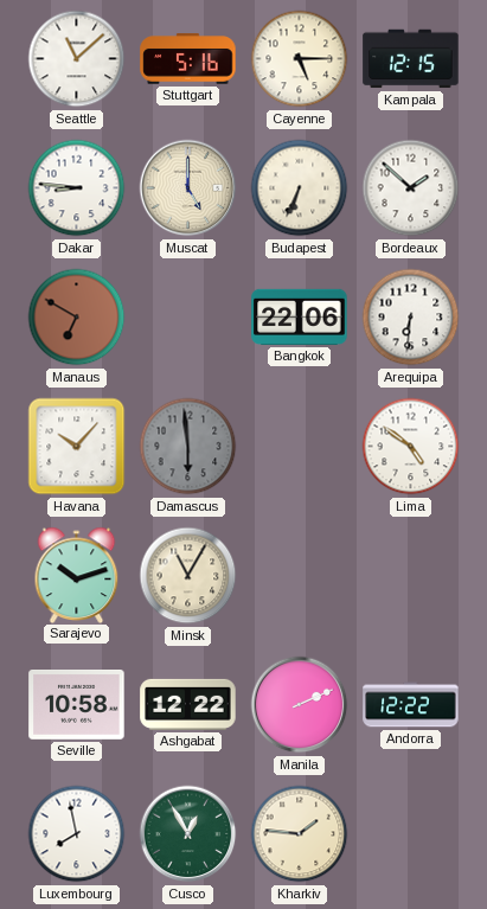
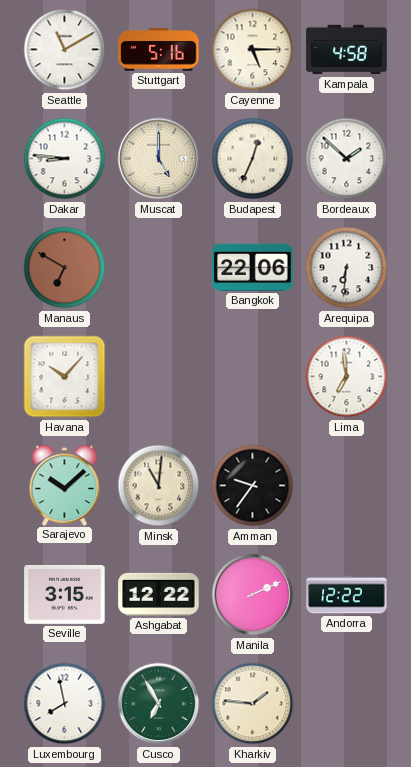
Seattle: 11:08 -> 11:10
Kampala: 12:15 -> 4:58
Budapest: 6:34 -> 12:34
Damascus: 5:59 -> none
Lima: 4:51 -> 6:59
Sarajevo: 10:12 -> 10:08
Minsk: 11:05 -> 11:01
Amman: none -> 9:36
Seville: 10:58 -> 3:15
Cusco: 12:55 -> 6:55
